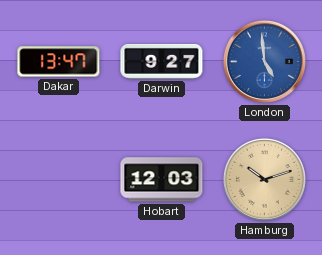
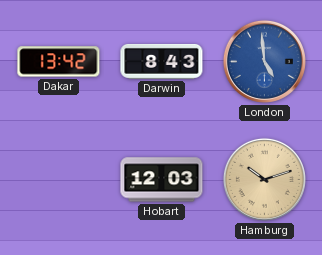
Dakar: 13:47 -> 13:42
Darwin: 9:27 -> 8:43
